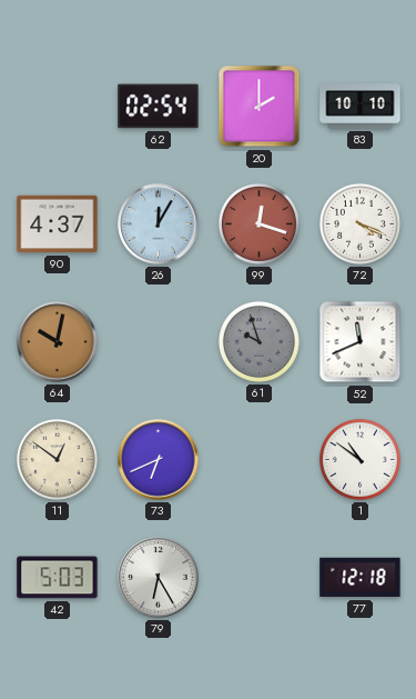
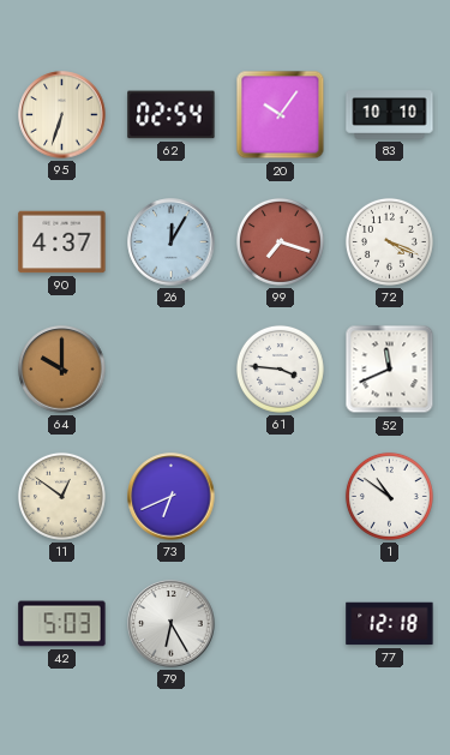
95: none -> 6:33
20: 2:00 -> 10:06
99: 12:18 -> 7:18
64: 10:02 -> 10:00
61: 9:57 -> 3:46
61 dial: grey -> white
